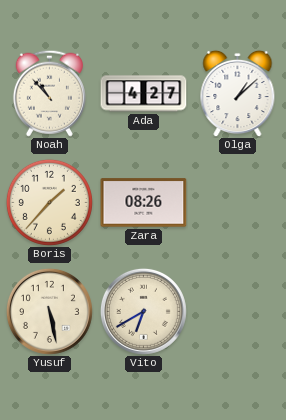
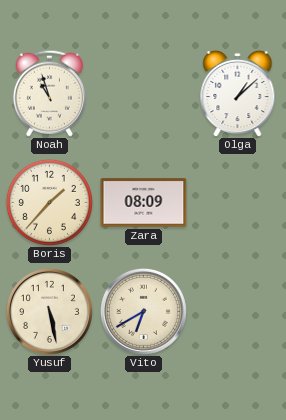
Noah: 10:53 -> 10:57
Ada: 4:27 -> none
Zara: 08:26 -> 08:09
